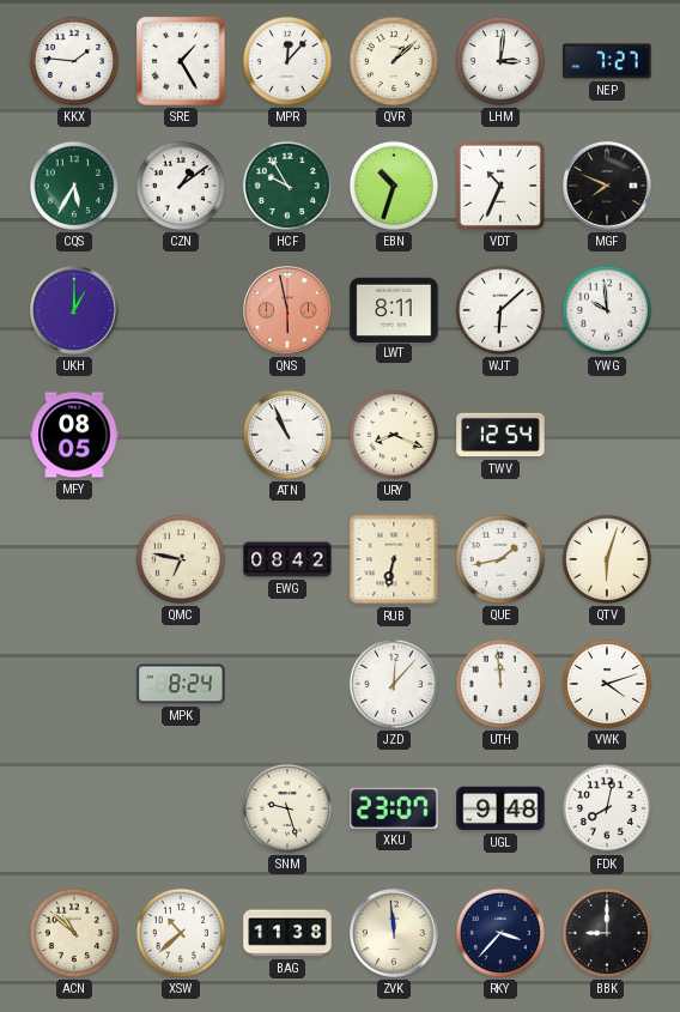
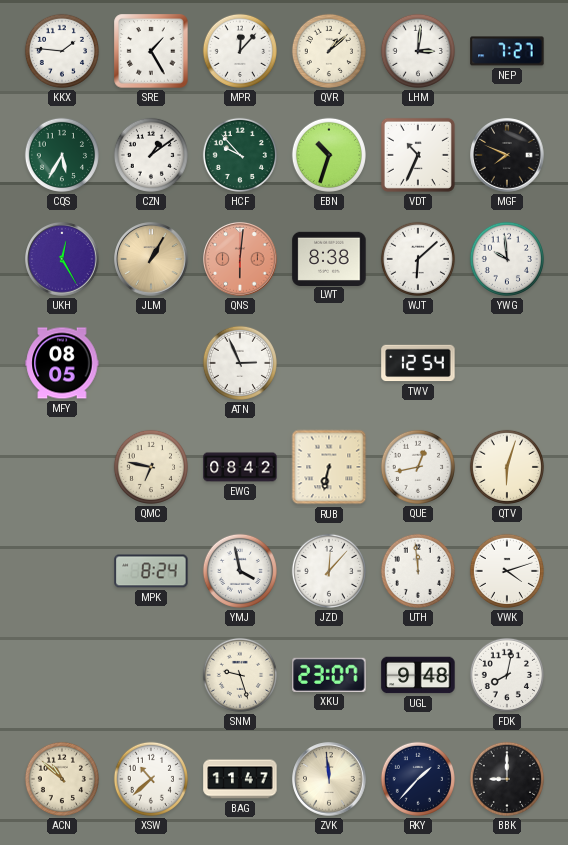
HCF: 9:55 -> 9:53
UKH: 1:00 -> 12:25
JLM: none -> 1:05
QNS: 5:58 -> 6:01
LWT: 8:11 -> 8:38
ATN: 10:56 -> 2:56
URY: 8:19 -> none
QUE: 1:43 -> 12:43
YMJ: none -> 3:58
BAG: 11:38 -> 11:47
RKY: 3:37 -> 1:37
